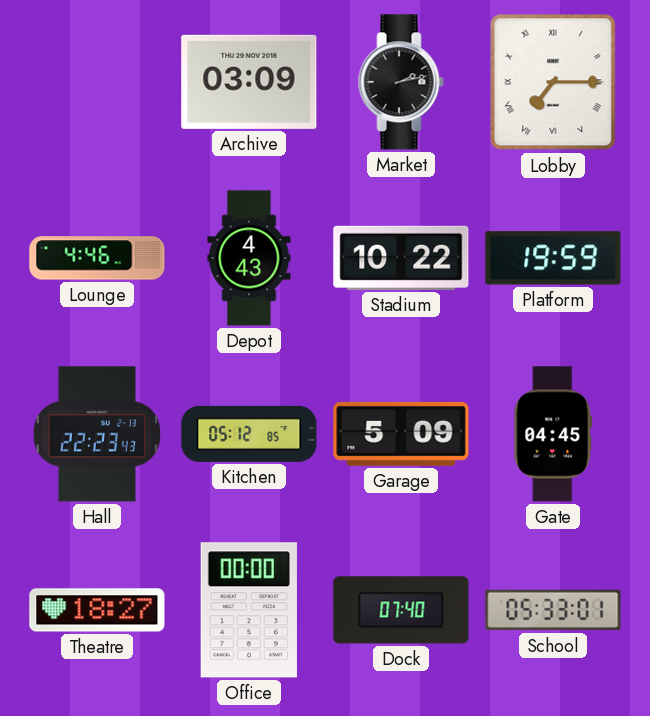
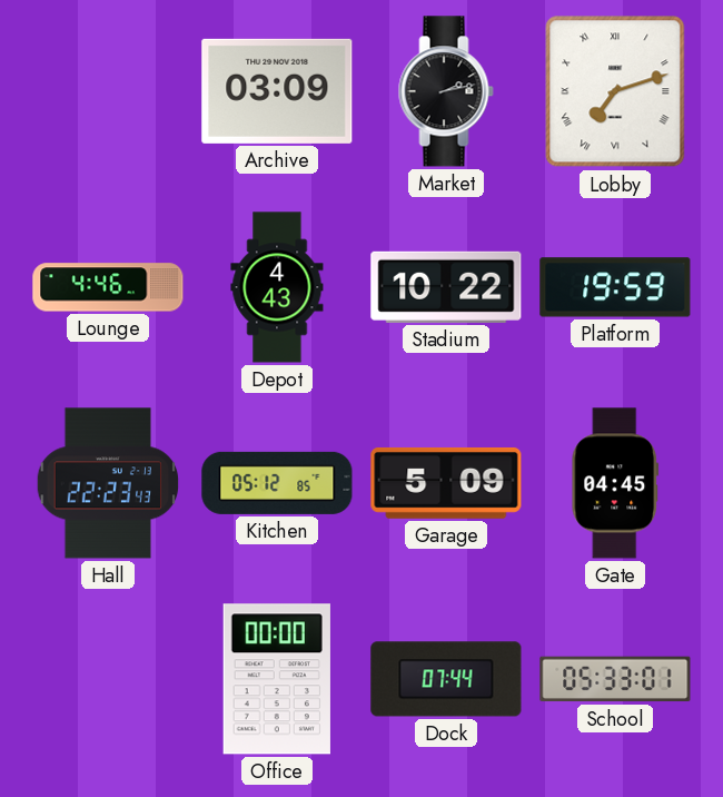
Lobby: 7:15 -> 7:12
Theatre: 18:27 -> none
Dock: 07:40 -> 07:44
